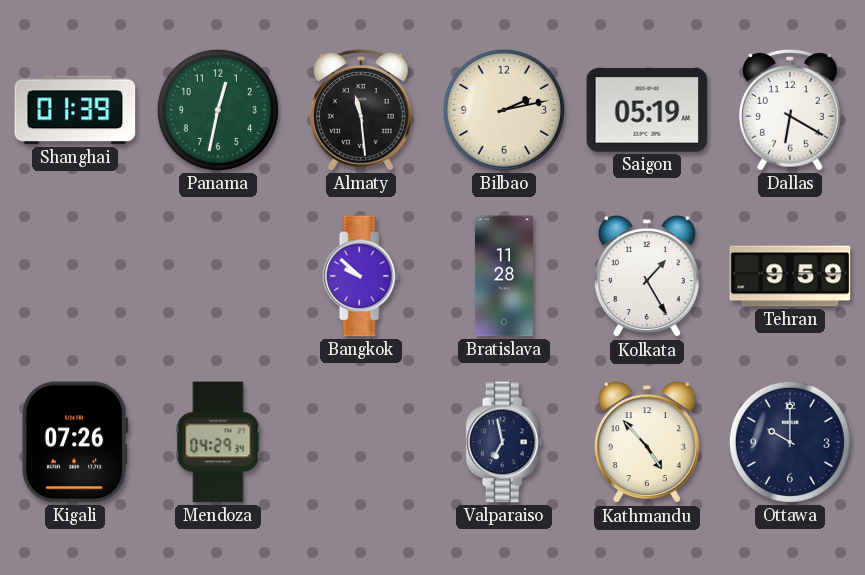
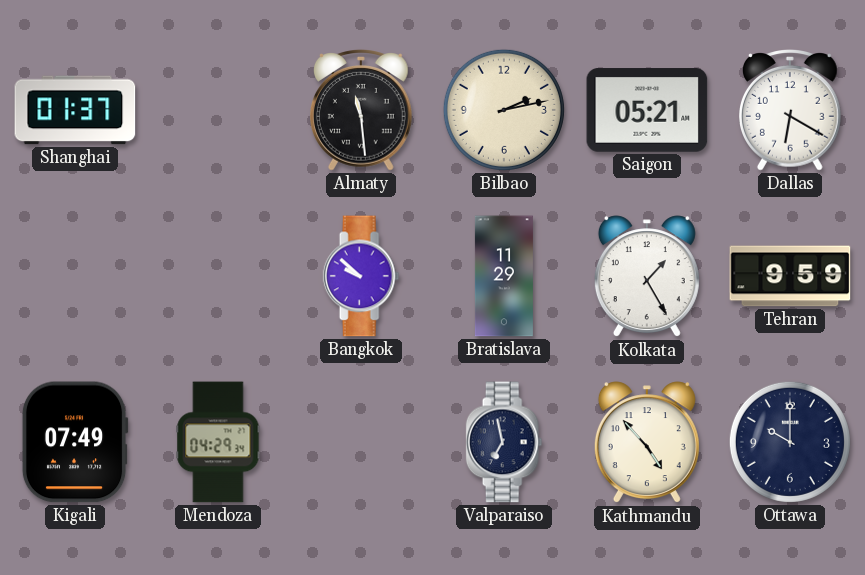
Shanghai: 01:39 -> 01:37
Panama: 12:32 -> none
Saigon: 05:19 -> 05:21
Bratislava: 11:28 -> 11:29
Kigali: 07:26 -> 07:49
